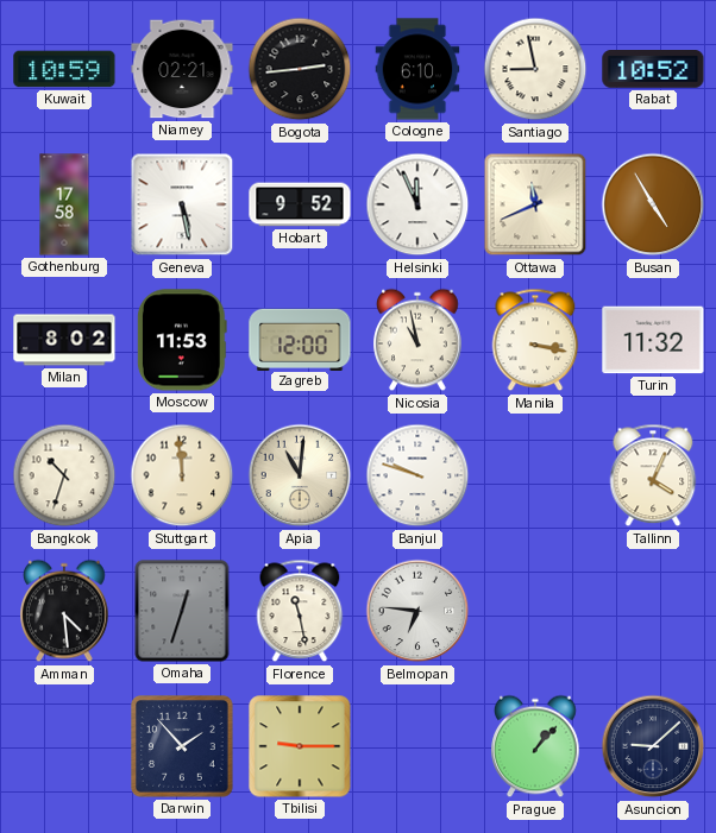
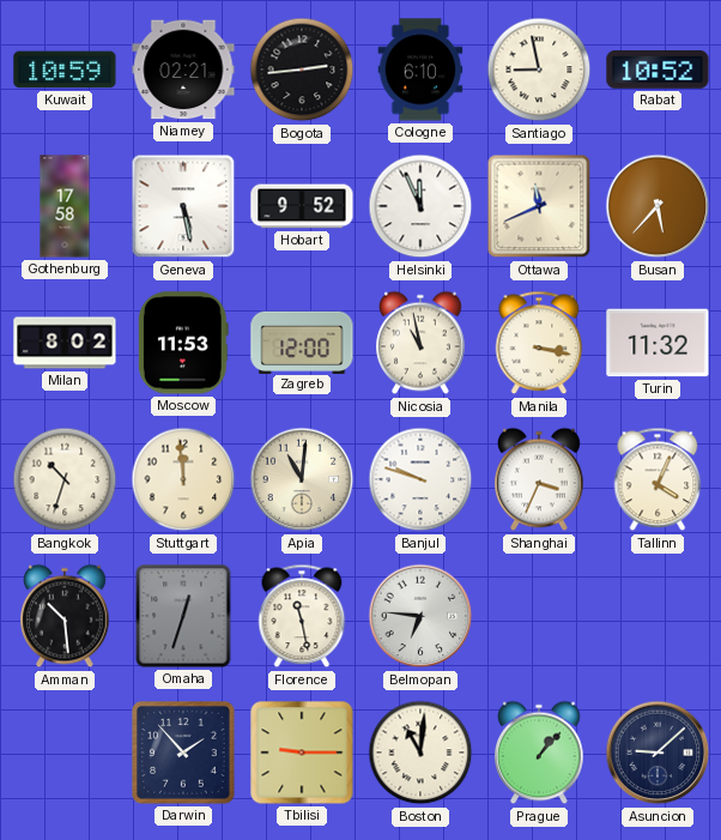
Busan: 4:55 -> 5:37
Shanghai: none -> 3:34
Amman: 4:29 -> 10:29
Boston: none -> 11:01
